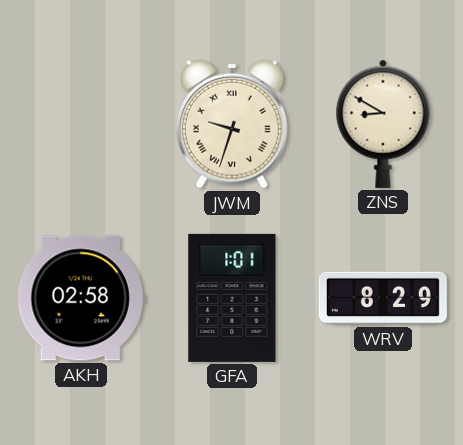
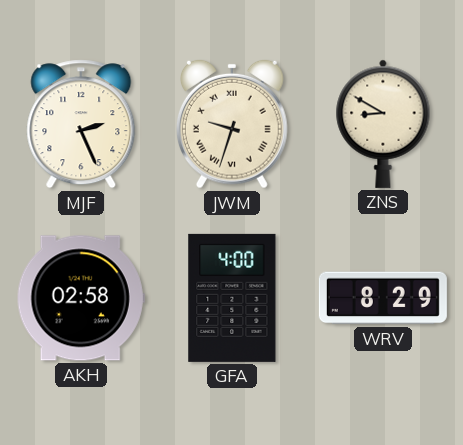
MJF: none -> 2:26
GFA: 1:01 -> 4:00
